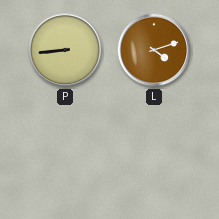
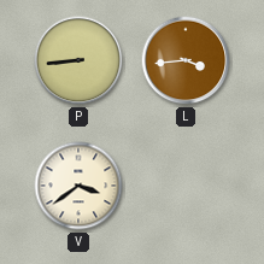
L: 4:12 -> 3:44
V: none -> 3:39
